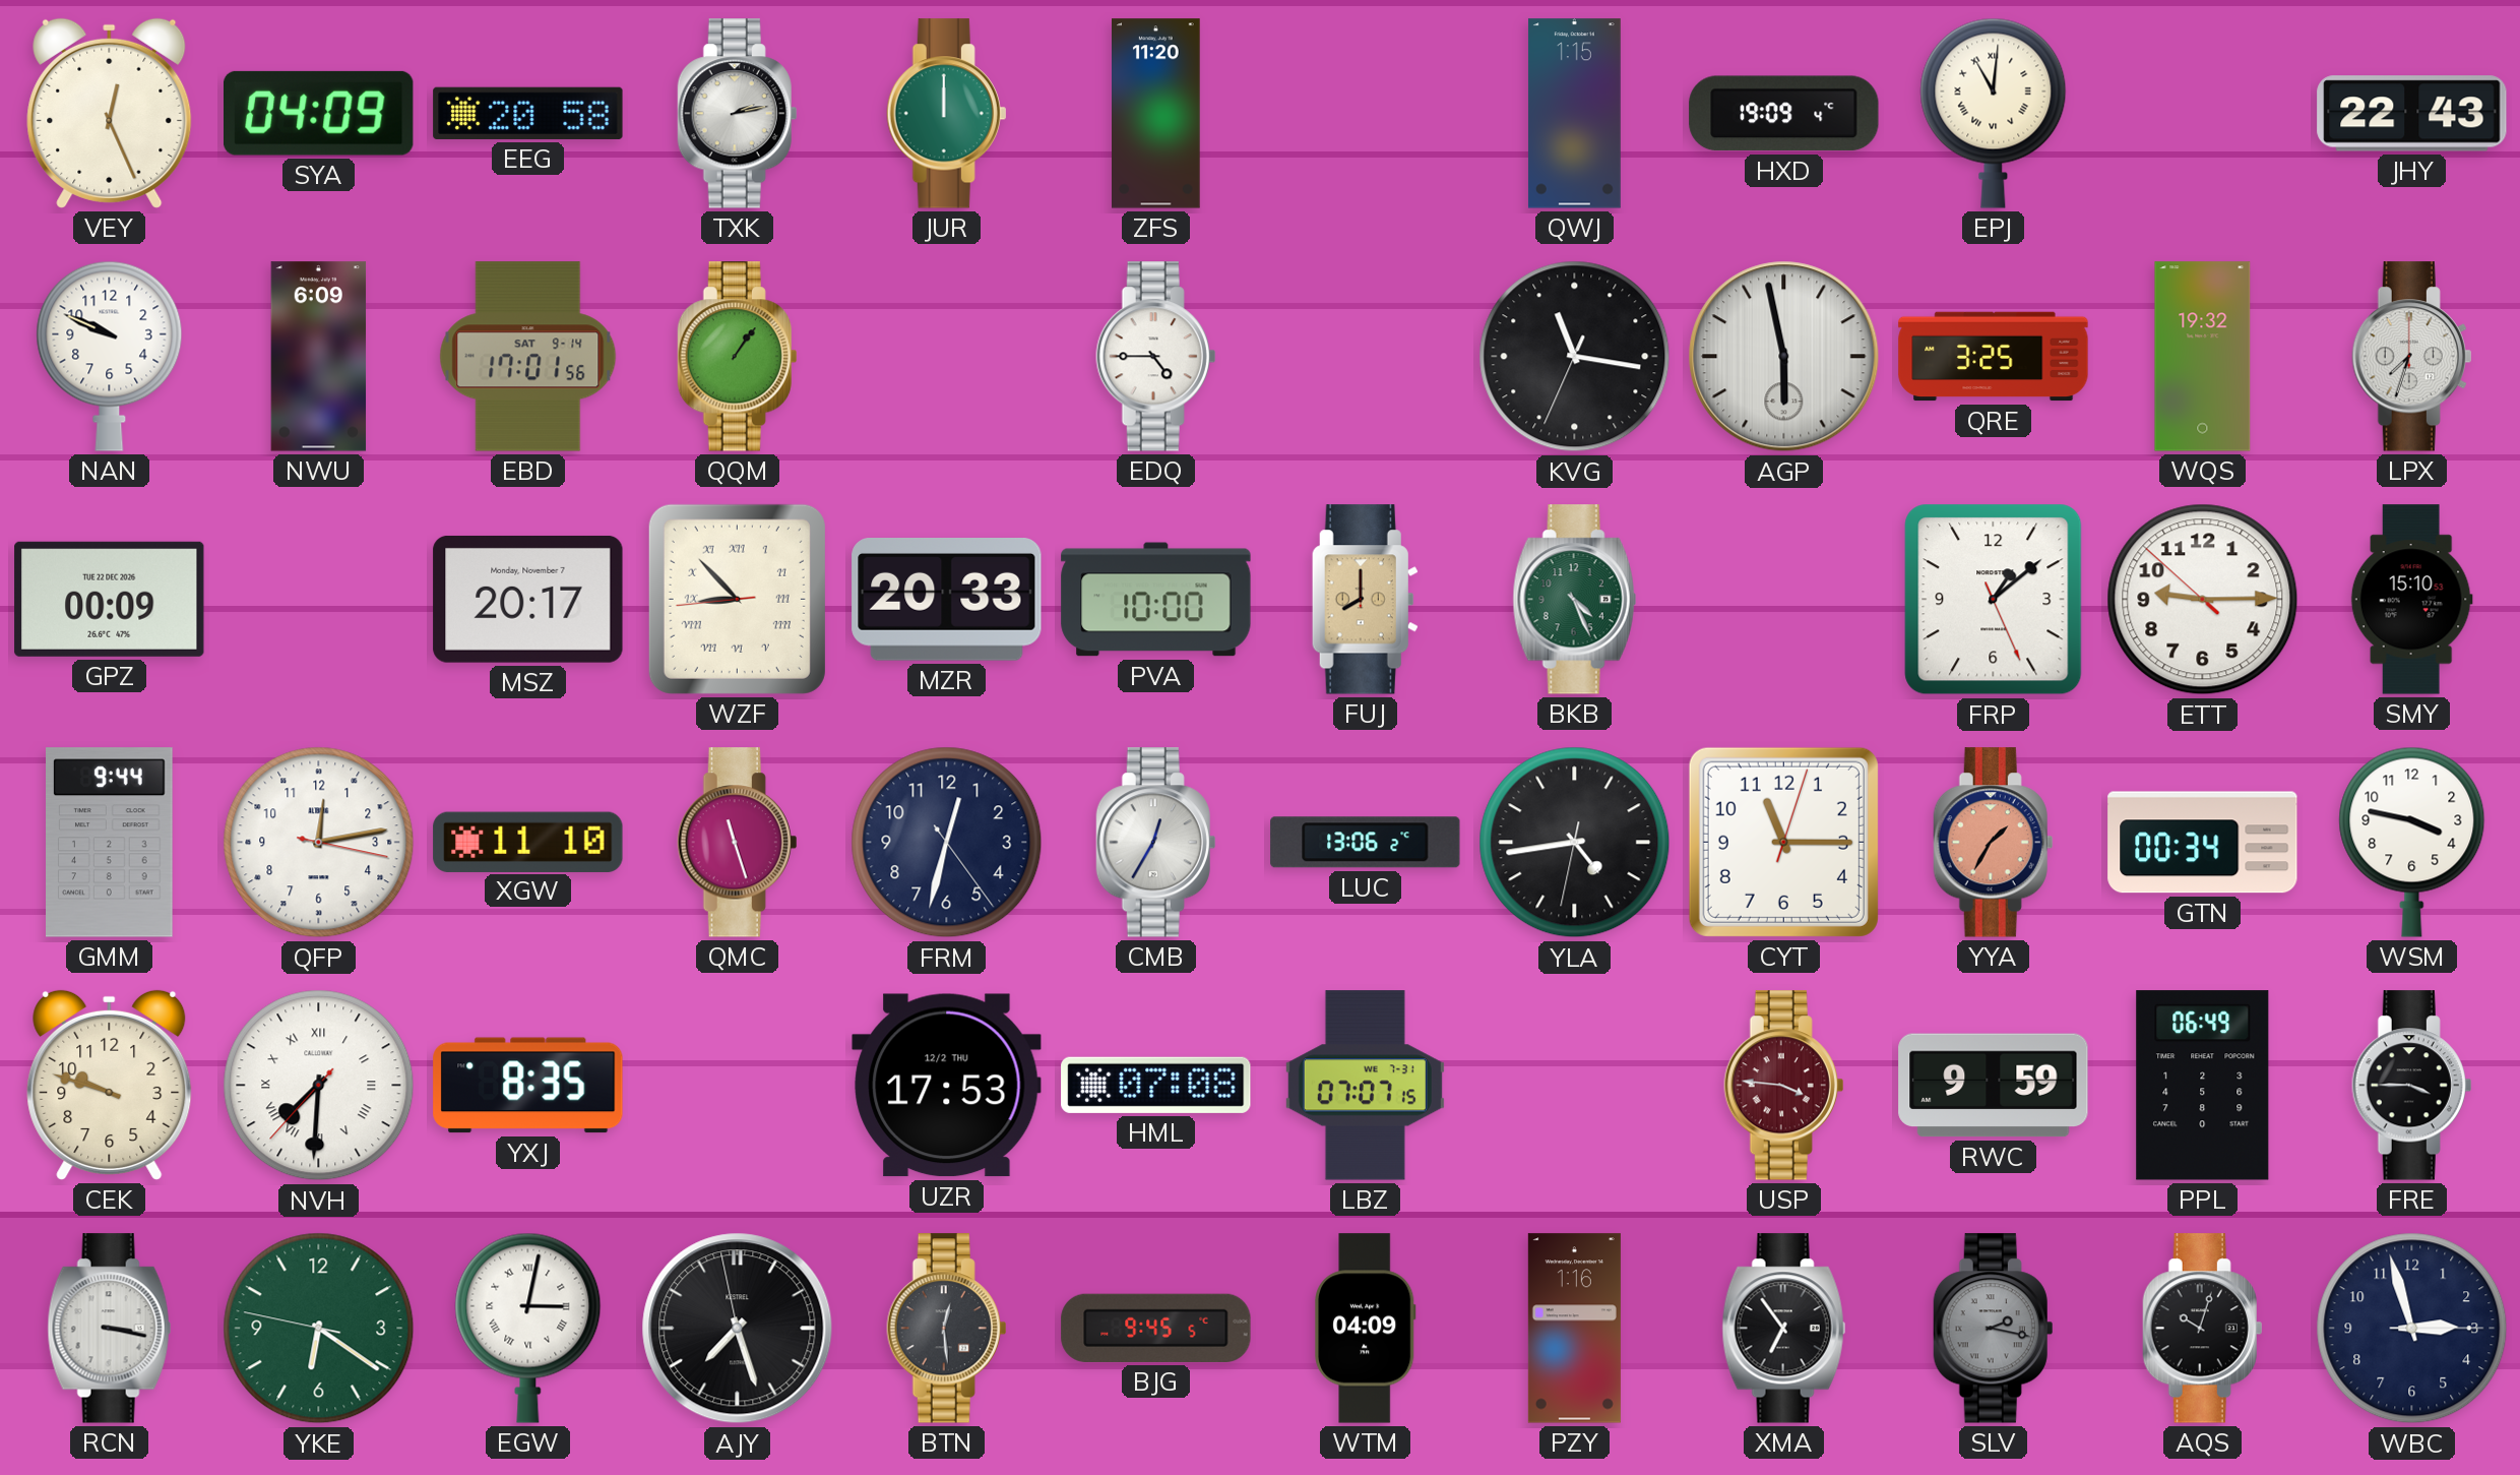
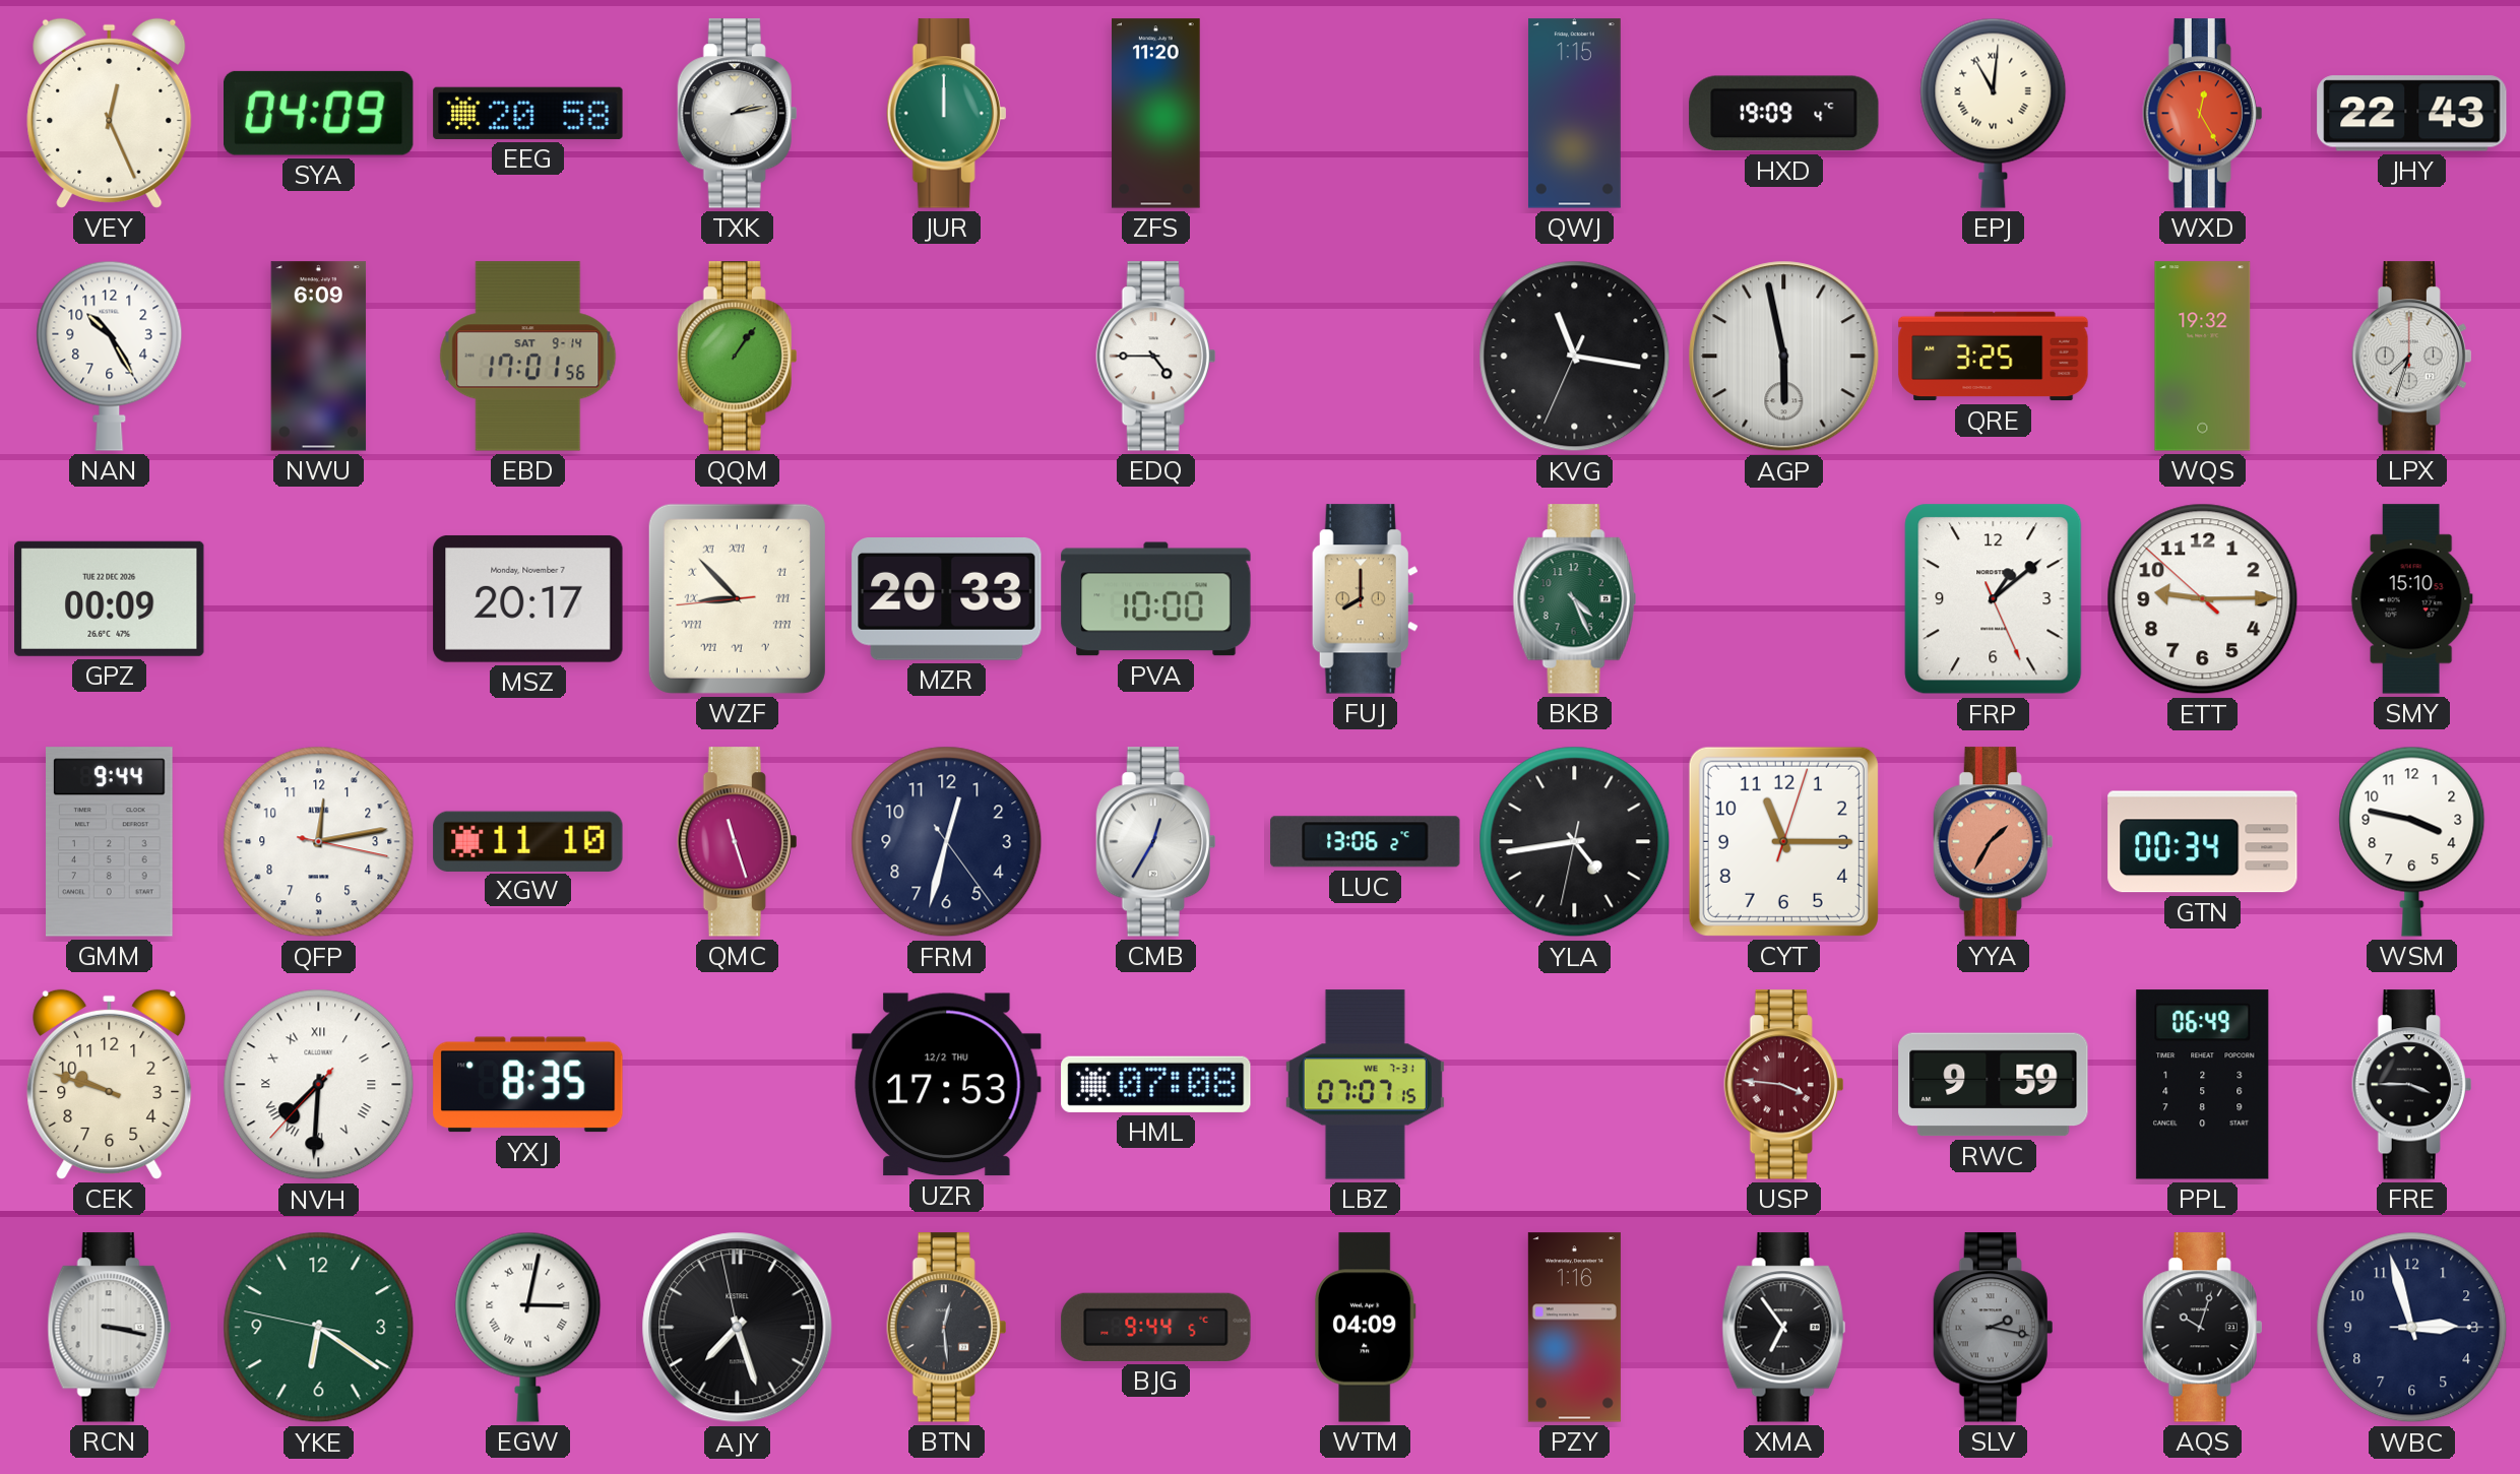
WXD: none -> 12:25
NAN: 9:49 -> 10:25
BJG: 9:45 -> 9:44
